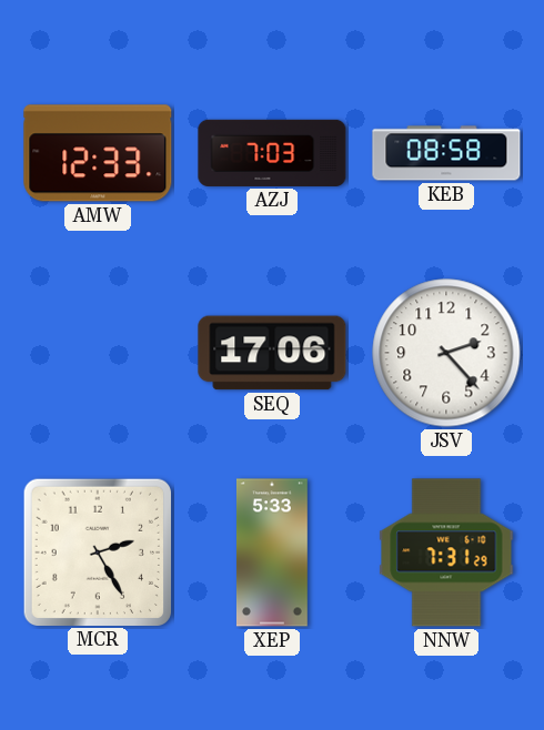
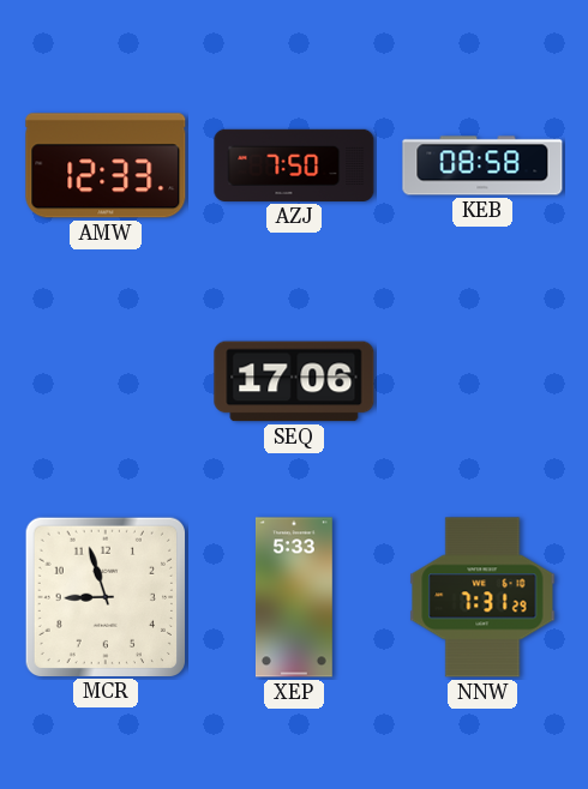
AZJ: 7:03 -> 7:50
JSV: 2:23 -> none
MCR: 2:25 -> 8:57
